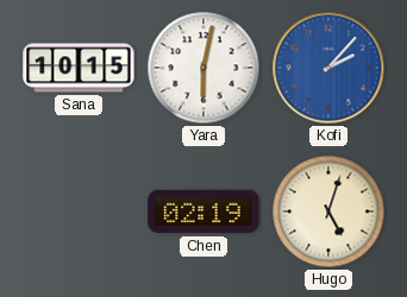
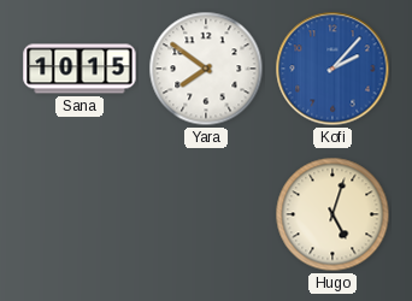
Yara: 6:02 -> 7:51
Chen: 02:19 -> none
